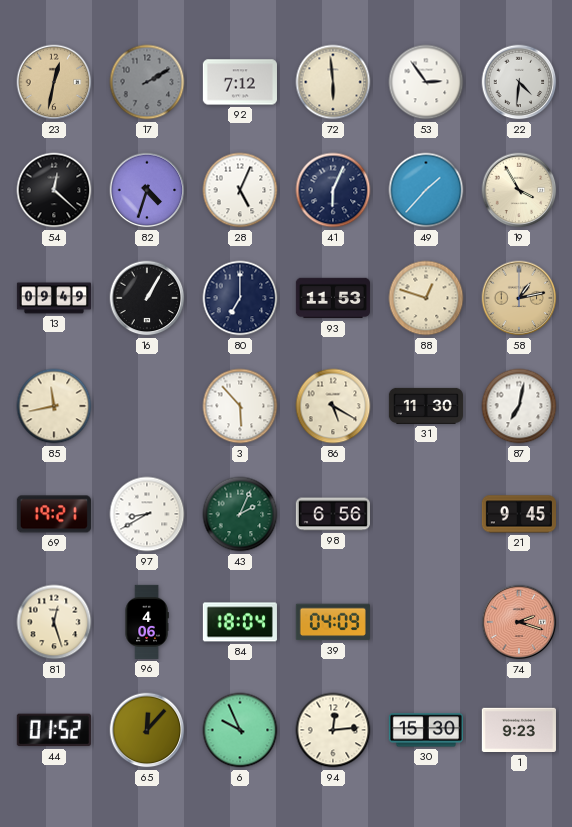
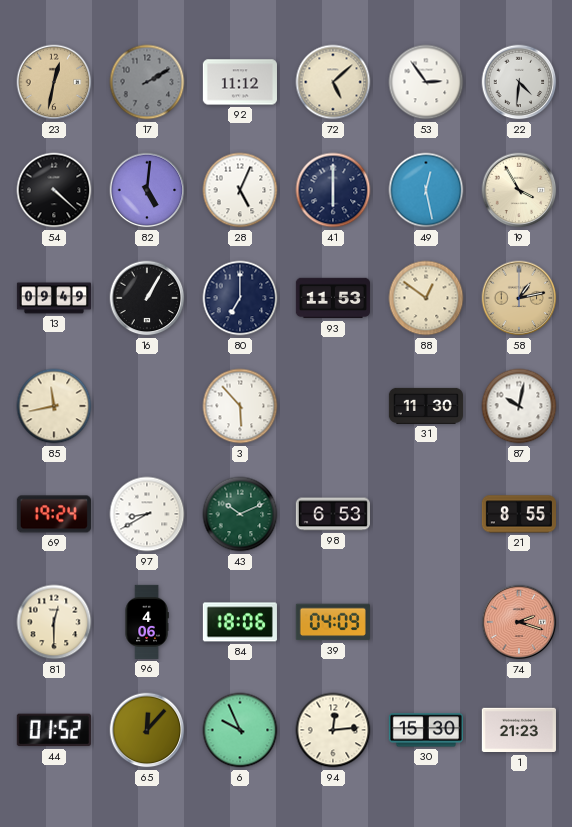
92: 7:12 -> 11:12
72: 5:59 -> 5:08
54: 12:22 -> 4:22
82: 4:33 -> 5:01
41: 6:04 -> 6:00
49: 1:37 -> 12:28
88: 12:48 -> 12:51
86: 5:20 -> none
87: 7:02 -> 10:02
69: 19:21 -> 19:24
43: 2:04 -> 10:11
98: 6:56 -> 6:53
21: 9:45 -> 8:55
81: 12:27 -> 12:30
84: 18:04 -> 18:06
1: 9:23 -> 21:23
